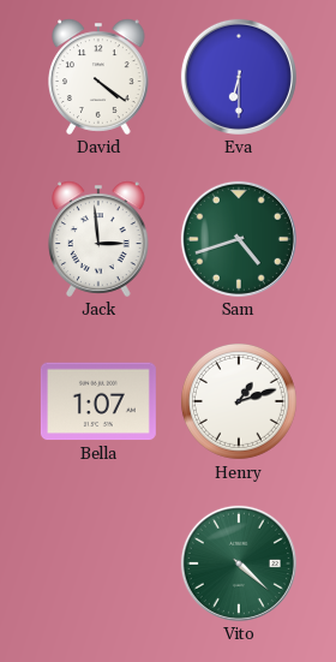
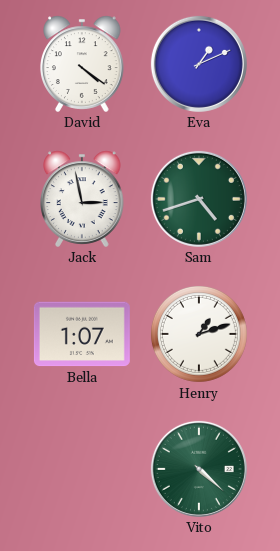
Eva: 6:30 -> 1:11
Jack: 2:59 -> 2:58
